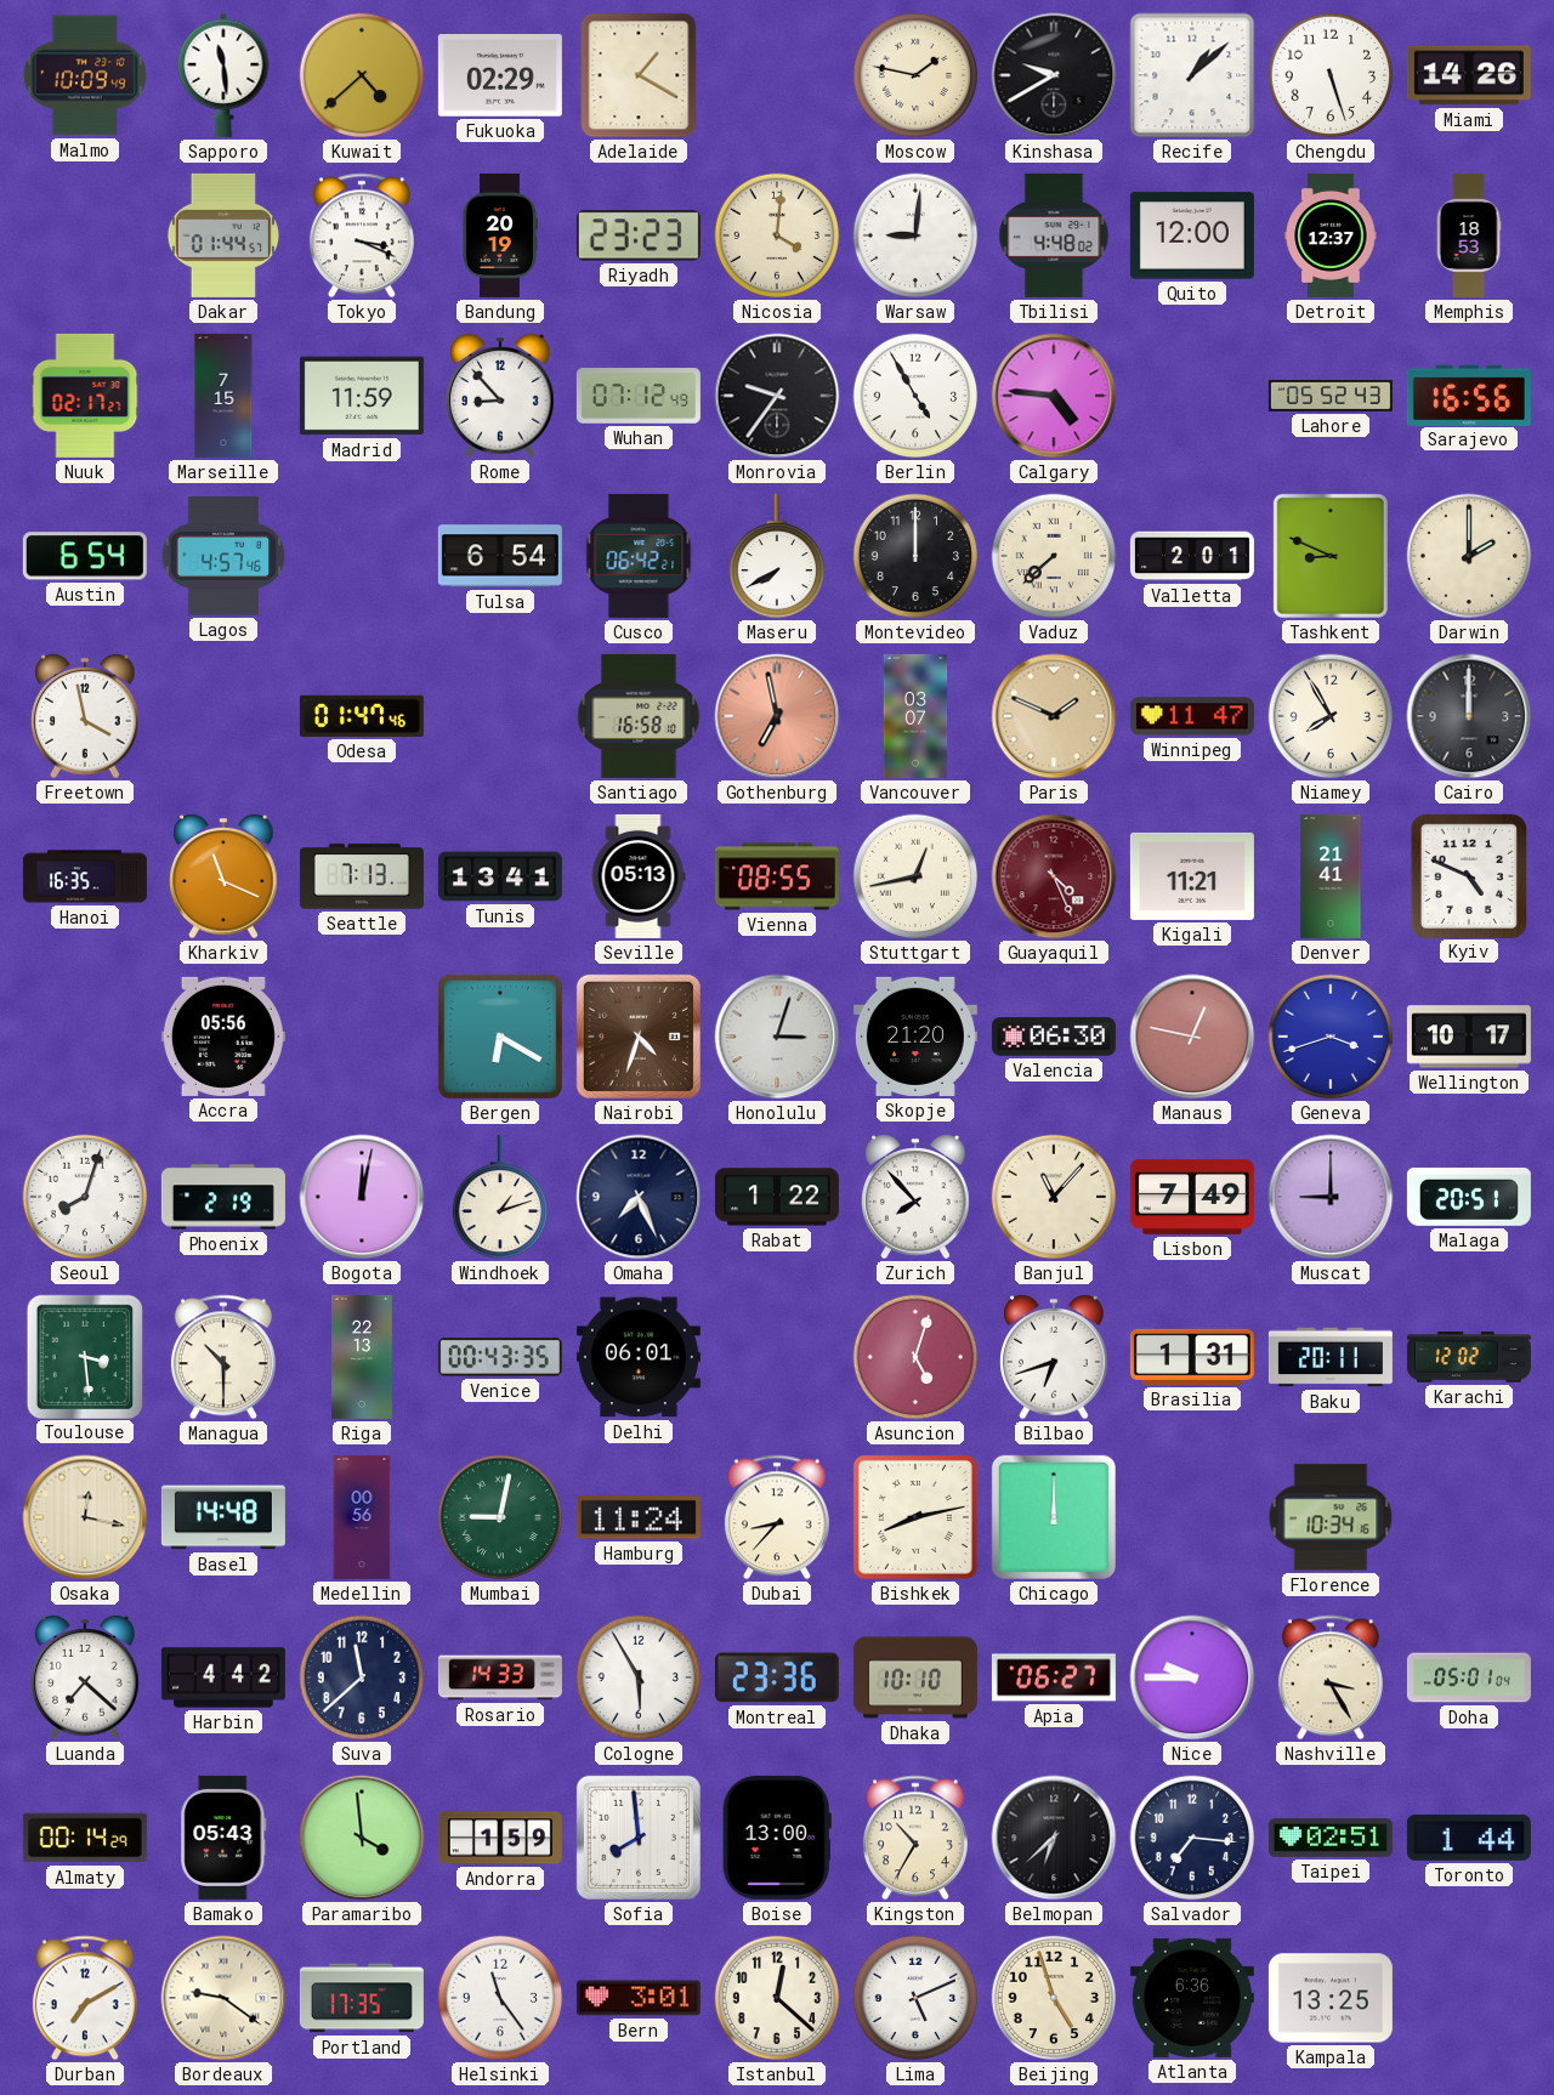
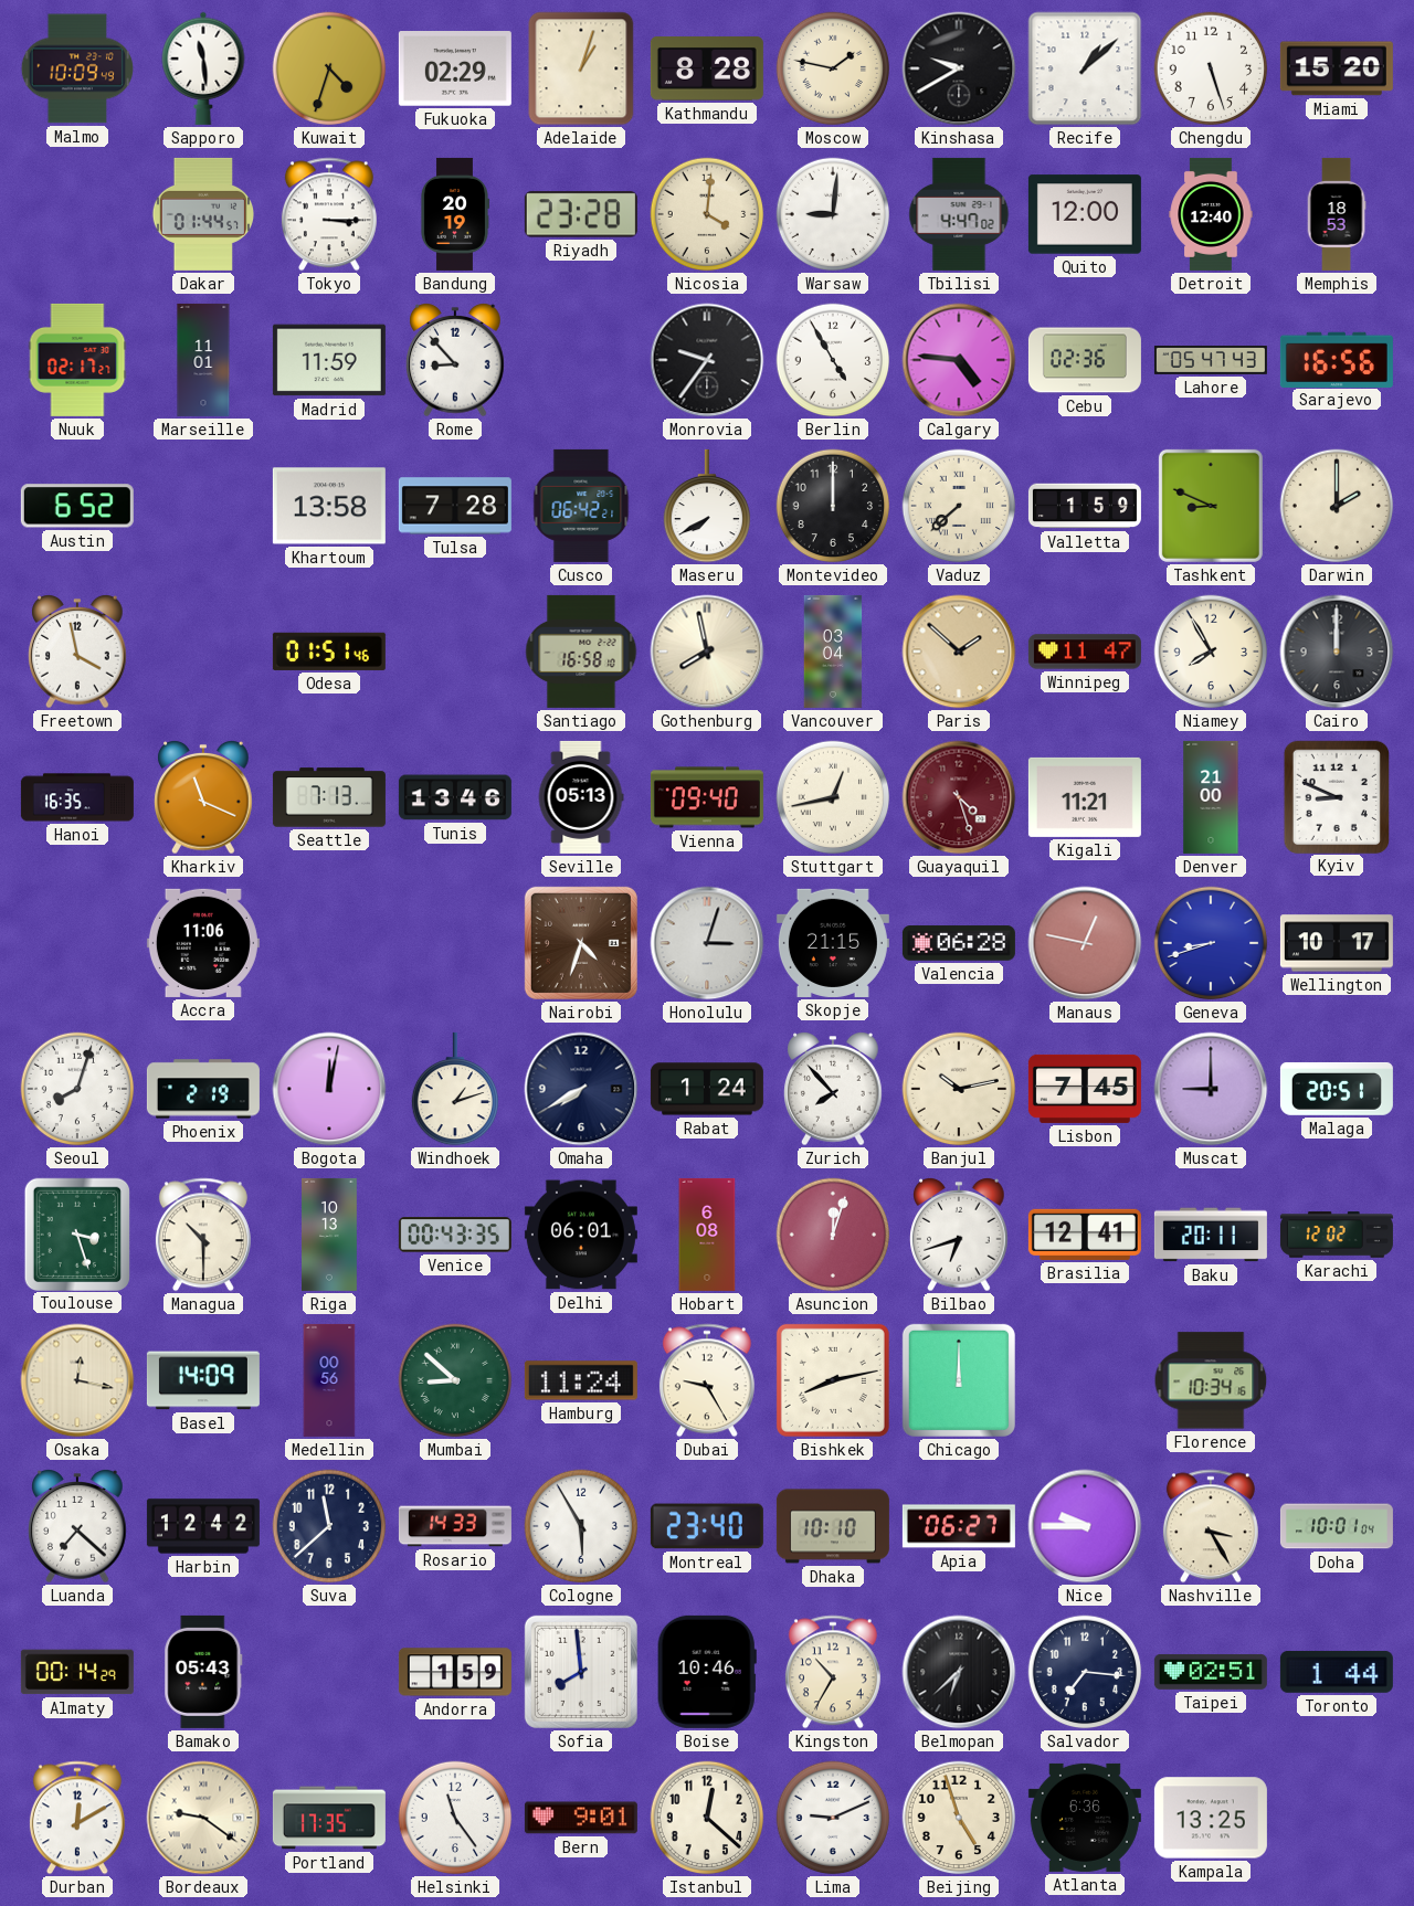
Kuwait: 4:38 -> 4:33
Adelaide: 1:20 -> 1:03
Kathmandu: none -> 8:28
Miami: 14:26 -> 15:20
Tokyo: 3:19 -> 3:15
Riyadh: 23:23 -> 23:28
Tbilisi: 4:48 -> 4:47
Detroit: 12:37 -> 12:40
Marseille: 7:15 -> 11:01
Wuhan: 07:12 -> none
Cebu: none -> 02:36
Lahore: 05:52 -> 05:47
Austin: 6:54 -> 6:52
Lagos: 4:57 -> none
Khartoum: none -> 13:58
Tulsa: 6:54 -> 7:28
Valletta: 2:01 -> 1:59
Odesa: 01:47 -> 01:51
Gothenburg: 6:58 -> 7:58
Gothenburg dial: salmon -> cream
Vancouver: 03:07 -> 03:04
Paris: 1:49 -> 1:52
Tunis: 13:41 -> 13:46
Vienna: 08:55 -> 09:40
Guayaquil: 4:26 -> 4:27
Denver: 21:41 -> 21:00
Kyiv: 4:49 -> 8:49
Accra: 05:56 -> 11:06
Bergen: 6:20 -> none
Skopje: 21:20 -> 21:15
Valencia: 06:30 -> 06:28
Geneva: 3:42 -> 8:42
Omaha: 7:26 -> 7:40
Rabat: 1:22 -> 1:24
Banjul: 11:07 -> 10:13
Lisbon: 7:49 -> 7:45
Toulouse: 3:29 -> 3:27
Riga: 22:13 -> 10:13
Hobart: none -> 6:08
Asuncion: 5:03 -> 12:03
Brasilia: 1:31 -> 12:41
Basel: 14:48 -> 14:09
Mumbai: 9:02 -> 8:52
Dubai: 8:37 -> 9:25
Harbin: 4:42 -> 12:42
Montreal: 23:36 -> 23:40
Doha: 05:01 -> 10:01
Paramaribo: 3:59 -> none
Boise: 13:00 -> 10:46
Durban: 7:10 -> 12:10
Bern: 3:01 -> 9:01
Lima: 5:11 -> 9:11
